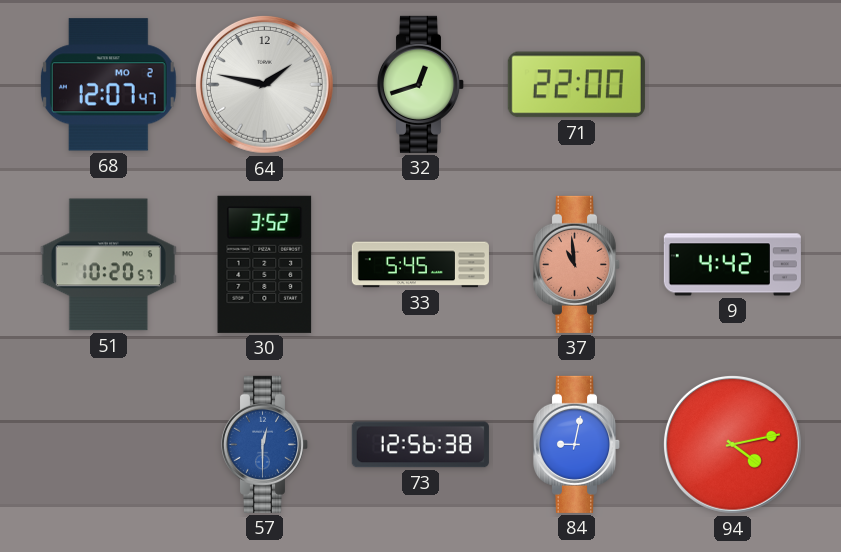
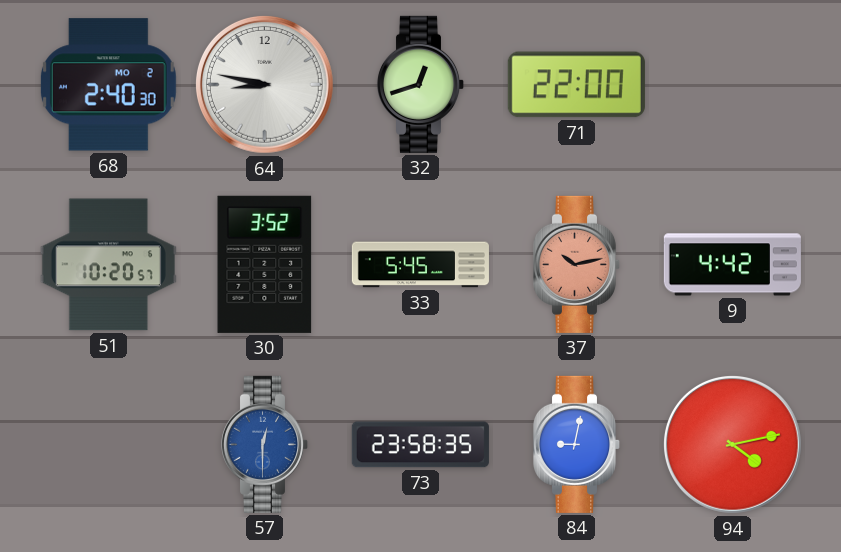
68: 12:07 -> 2:40
64: 1:47 -> 8:47
37: 10:59 -> 10:13
73: 12:56 -> 23:58
